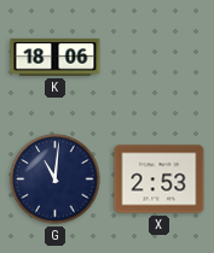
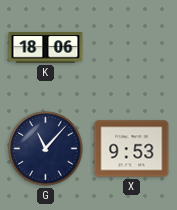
G: 11:01 -> 11:07
X: 2:53 -> 9:53
